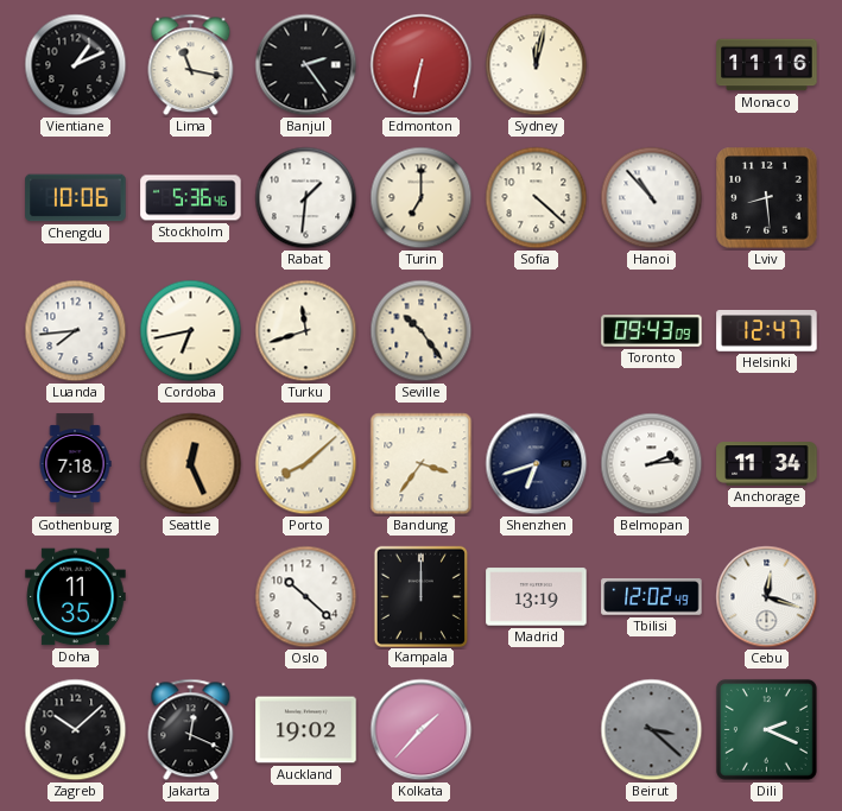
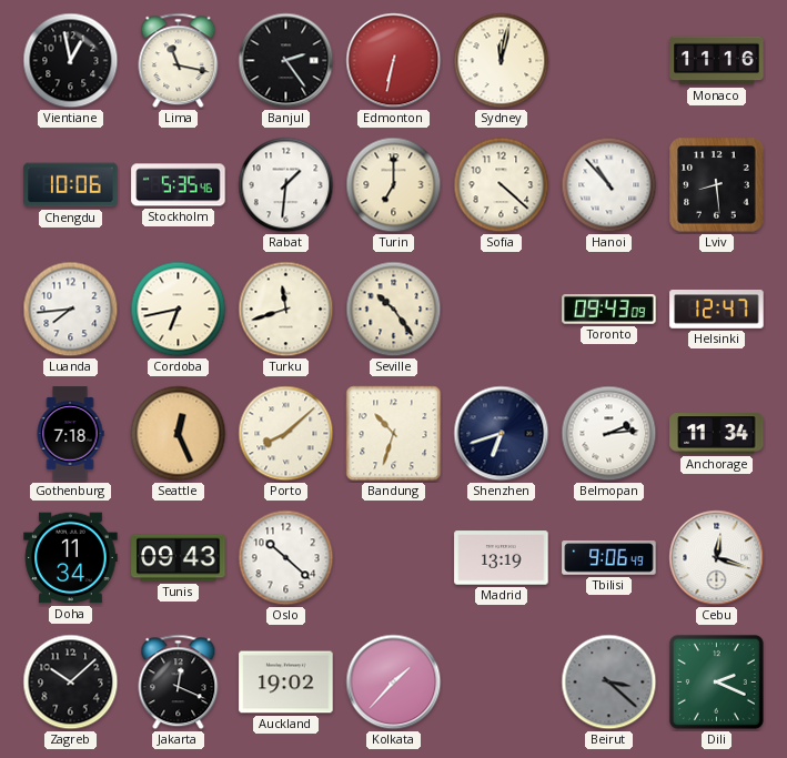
Vientiane: 1:11 -> 12:58
Stockholm: 5:36 -> 5:35
Bandung: 3:36 -> 10:33
Doha: 11:35 -> 11:34
Tunis: none -> 09:43
Kampala: 12:00 -> none
Tbilisi: 12:02 -> 9:06
